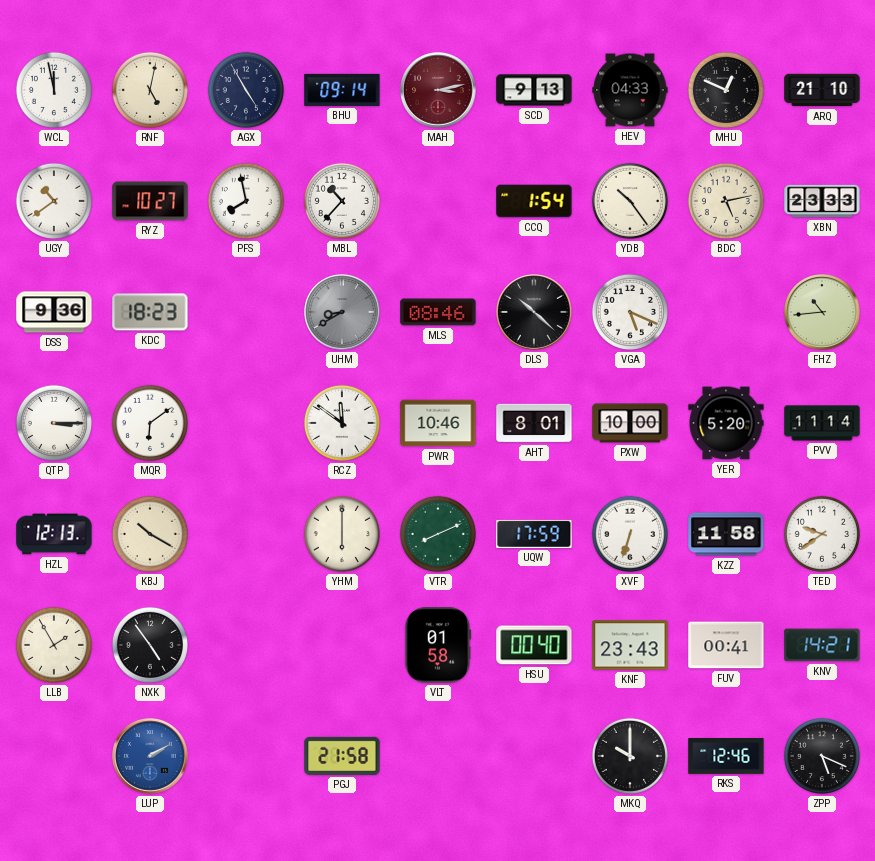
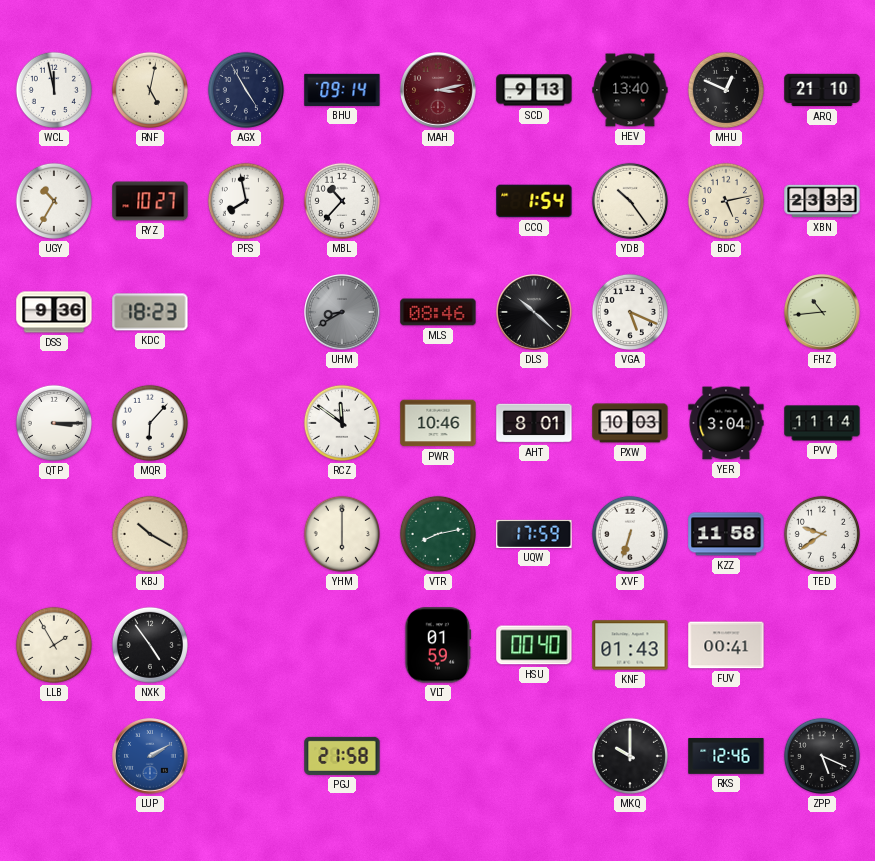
HEV: 04:33 -> 13:40
UGY: 10:39 -> 10:35
MQR: 6:09 -> 6:07
PXW: 10:00 -> 10:03
YER: 5:20 -> 3:04
HZL: 12:13 -> none
VTR: 8:11 -> 8:13
VLT: 01:58 -> 01:59
KNF: 23:43 -> 01:43
KNV: 14:21 -> none
